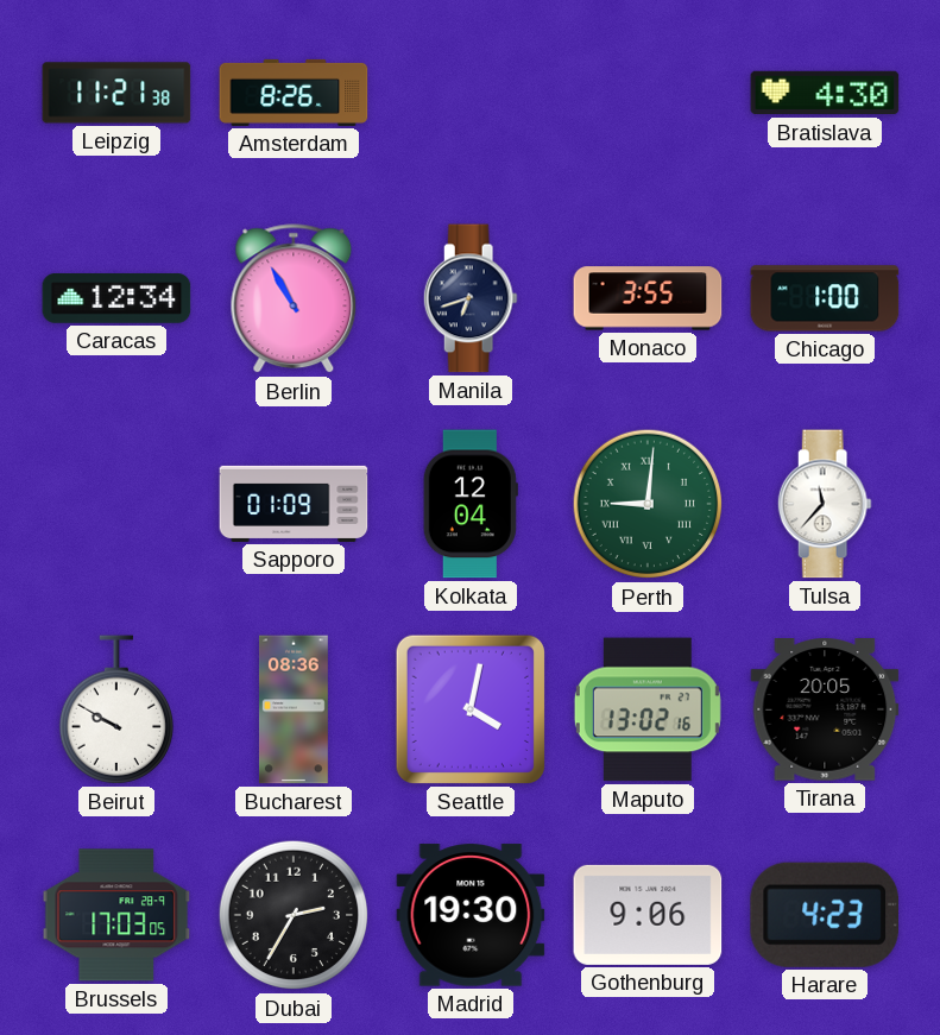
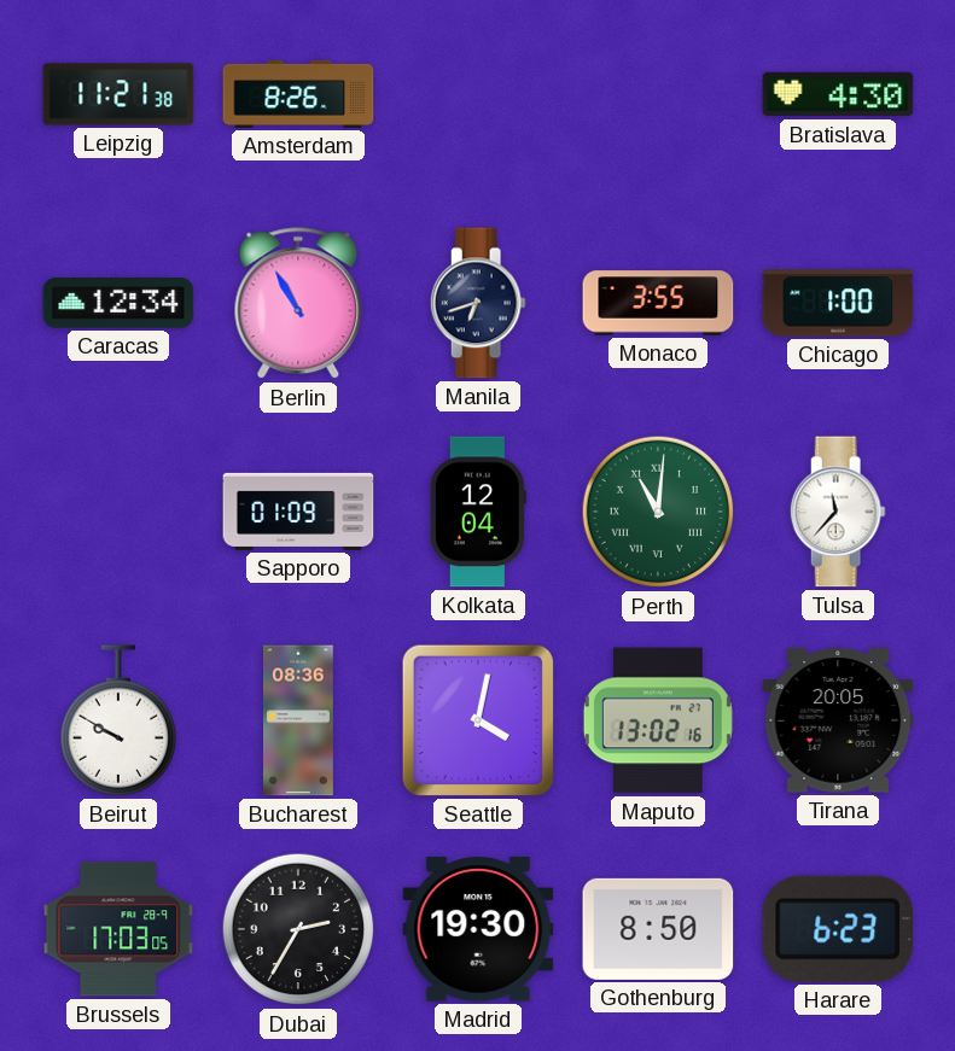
Perth: 9:01 -> 11:01
Gothenburg: 9:06 -> 8:50
Harare: 4:23 -> 6:23
